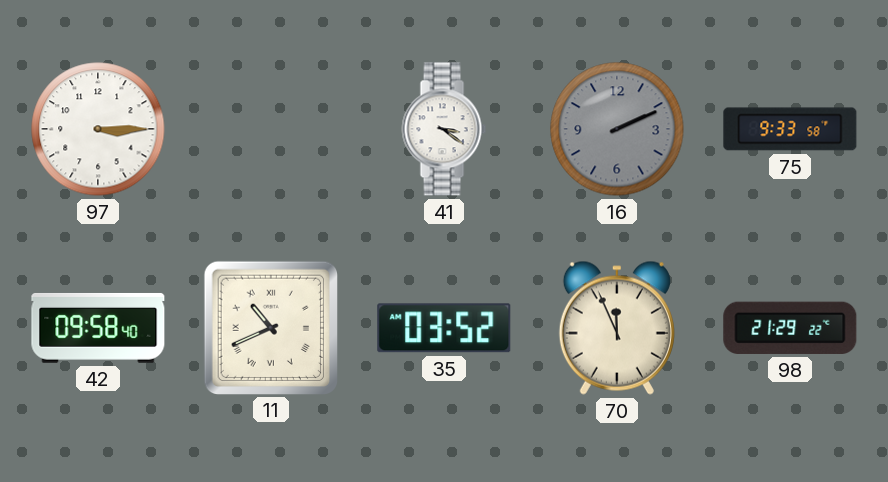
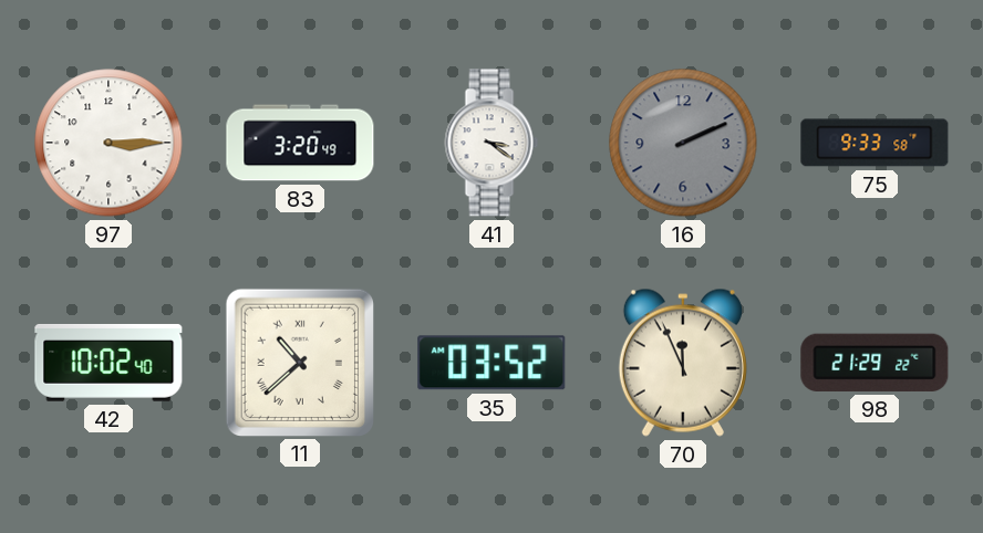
83: none -> 3:20
42: 09:58 -> 10:02
11: 10:41 -> 10:38
